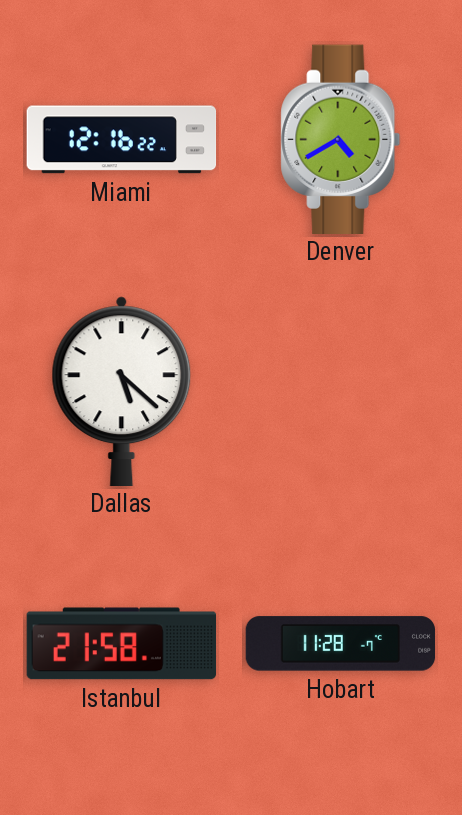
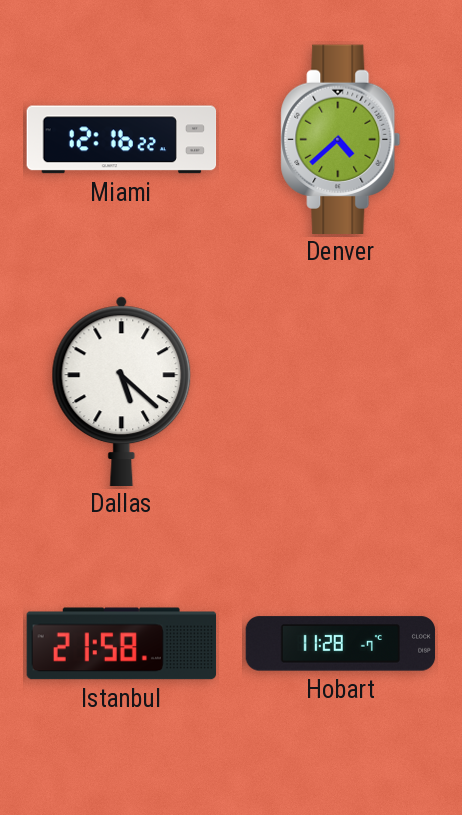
Denver: 4:40 -> 4:38
